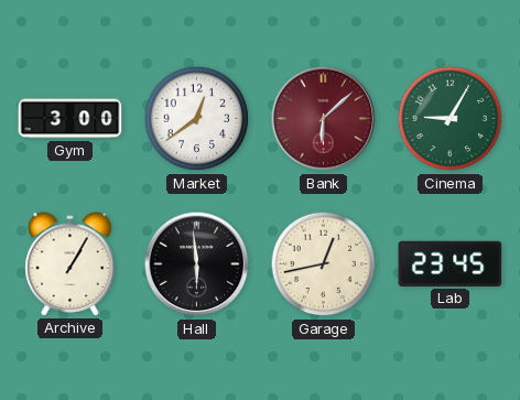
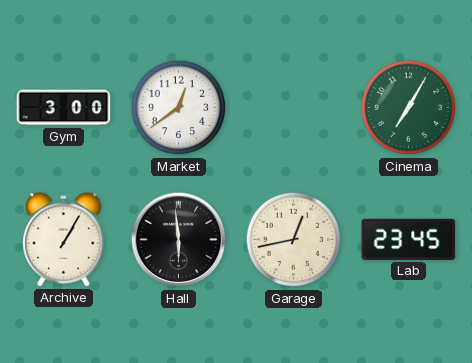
Bank: 6:08 -> none
Cinema: 9:05 -> 7:05
